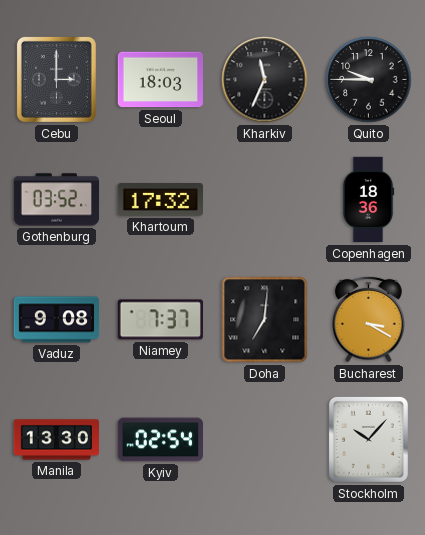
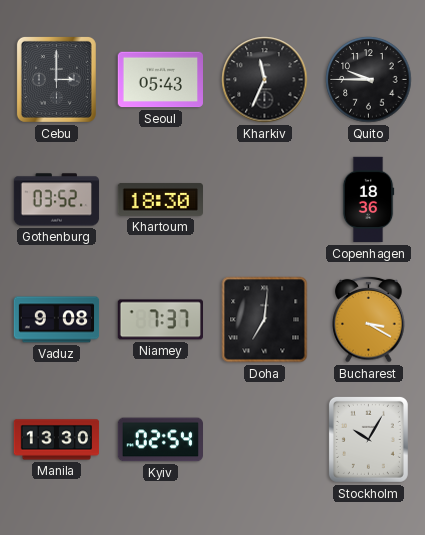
Seoul: 18:03 -> 05:43
Khartoum: 17:32 -> 18:30
Stockholm: 10:07 -> 10:05
